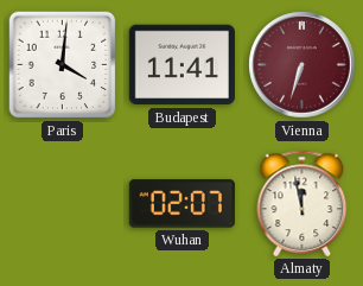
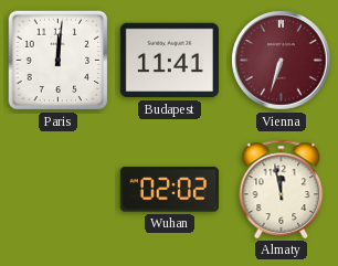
Paris: 4:01 -> 12:01
Wuhan: 02:07 -> 02:02
